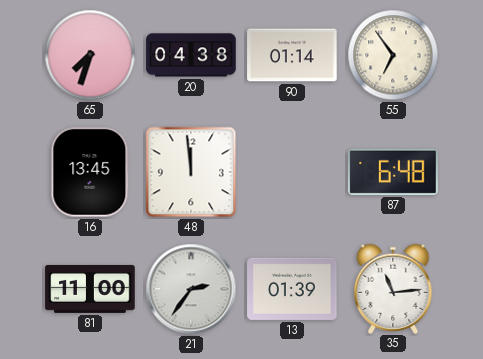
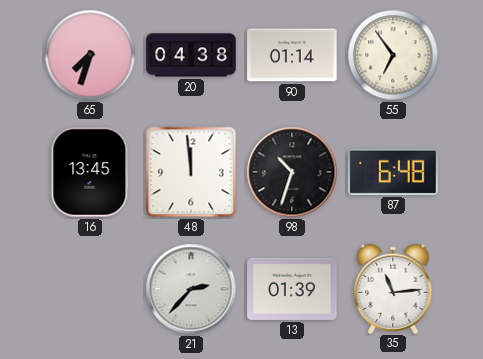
98: none -> 10:33
81: 11:00 -> none
21: 2:36 -> 2:37
